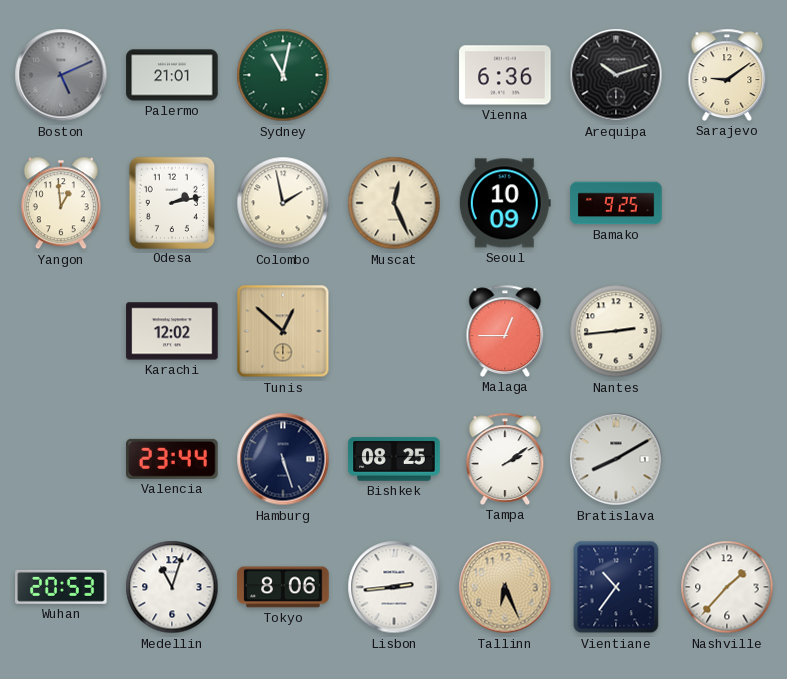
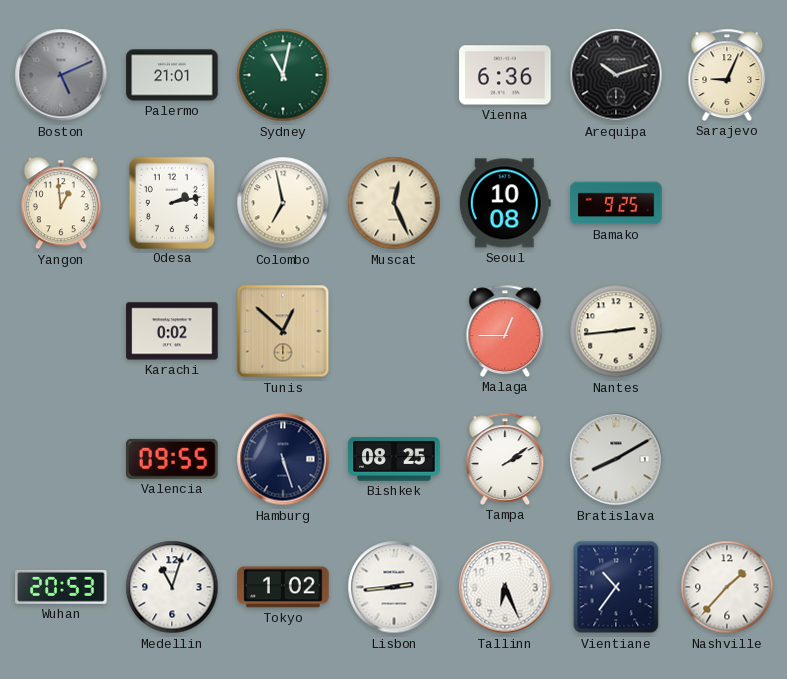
Sarajevo: 9:09 -> 9:04
Colombo: 1:58 -> 6:58
Seoul: 10:09 -> 10:08
Karachi: 12:02 -> 0:02
Valencia: 23:44 -> 09:55
Tokyo: 8:06 -> 1:02
Tallinn dial: champagne -> white
